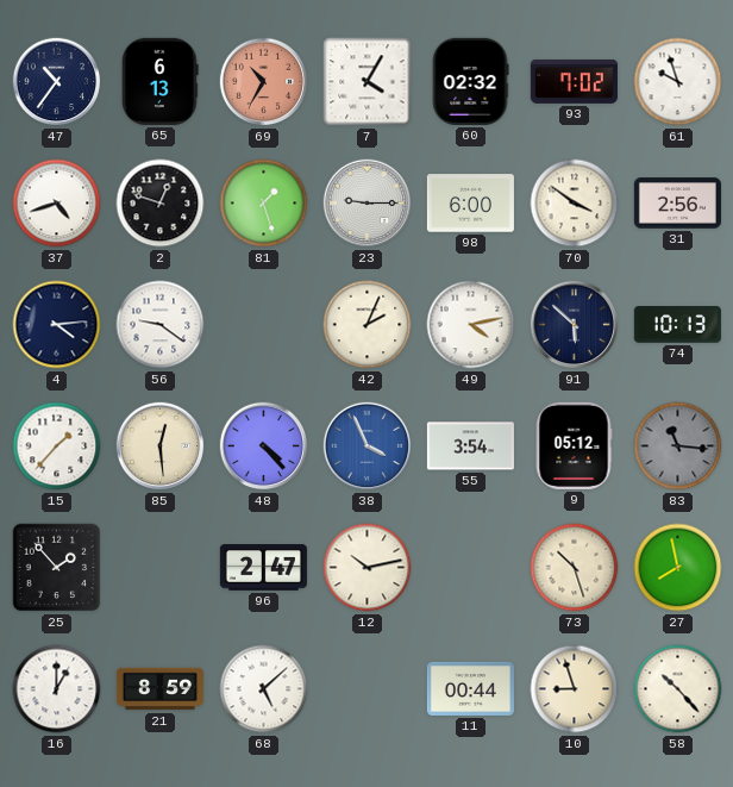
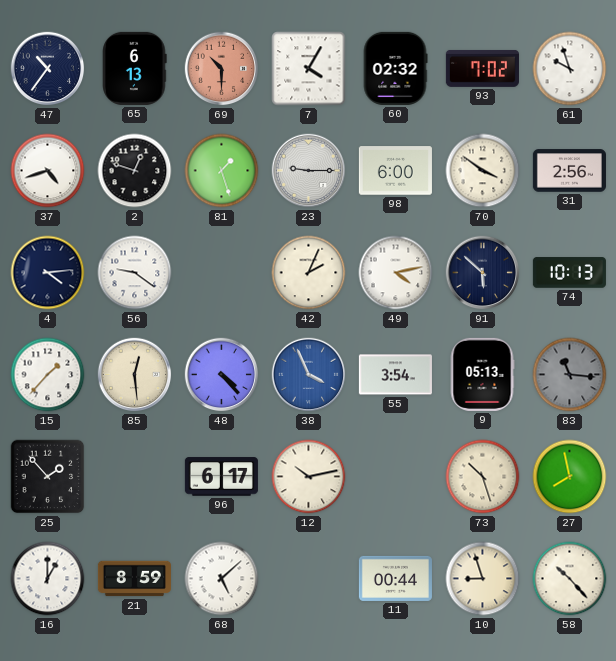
69: 10:35 -> 10:30
9: 05:12 -> 05:13
96: 2:47 -> 6:17
